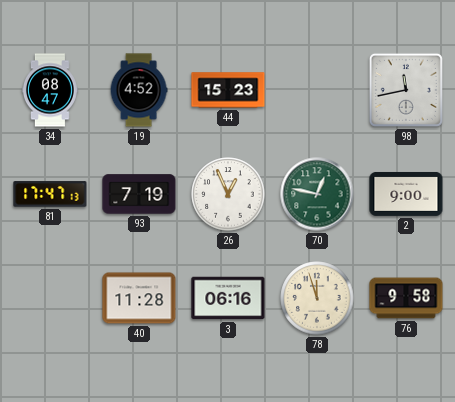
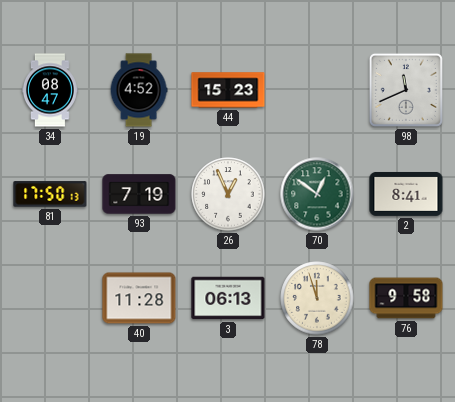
98: 11:43 -> 11:41
81: 17:47 -> 17:50
70: 12:47 -> 12:51
2: 9:00 -> 8:41
3: 06:16 -> 06:13
